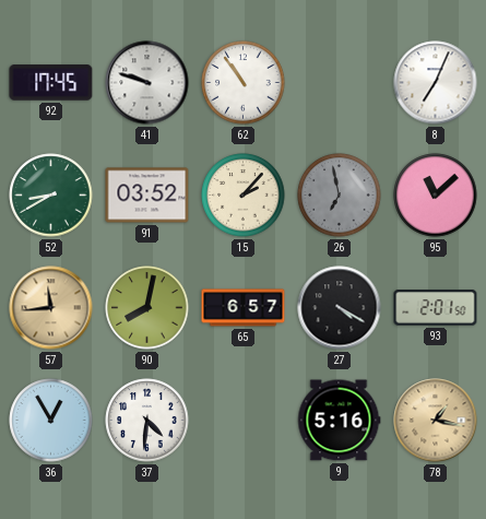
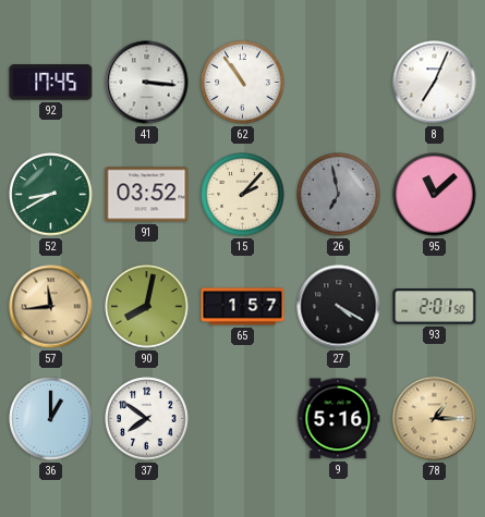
41: 9:48 -> 3:16
65: 6:57 -> 1:57
36: 12:55 -> 1:00
37: 4:31 -> 7:51
78: 1:17 -> 1:15
